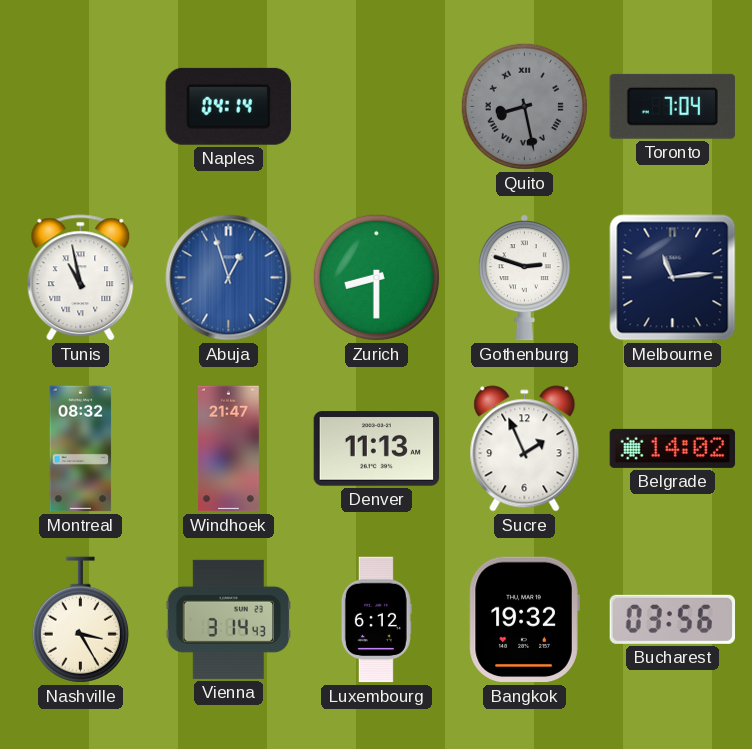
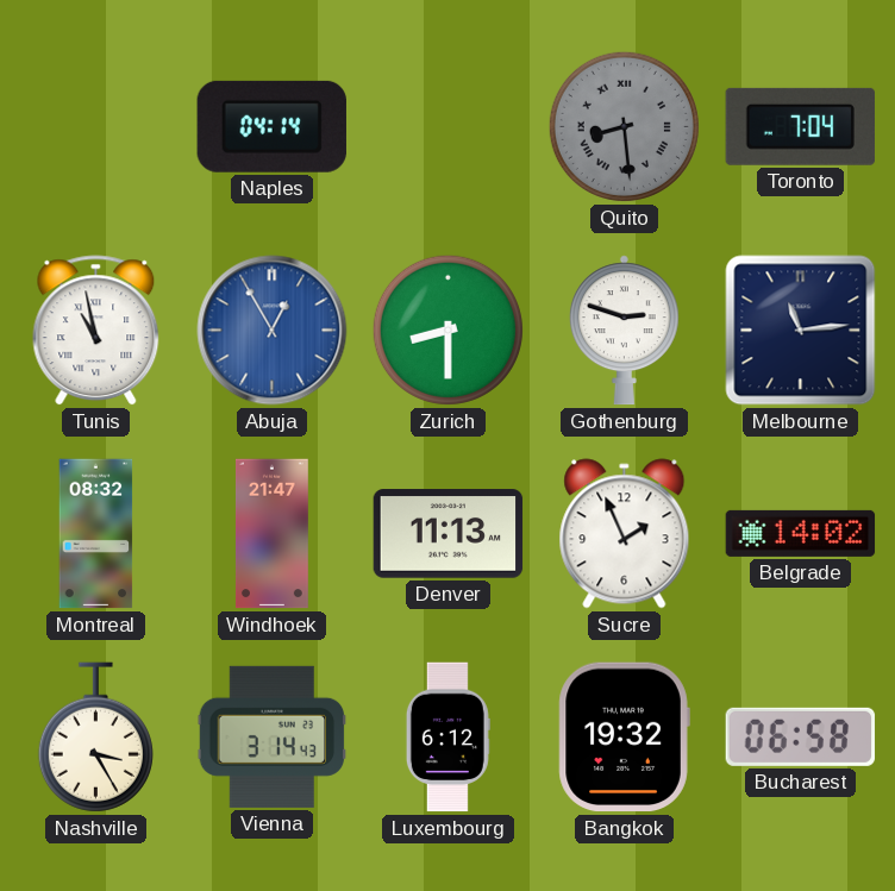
Quito: 8:28 -> 8:29
Abuja: 12:57 -> 12:55
Bucharest: 03:56 -> 06:58
